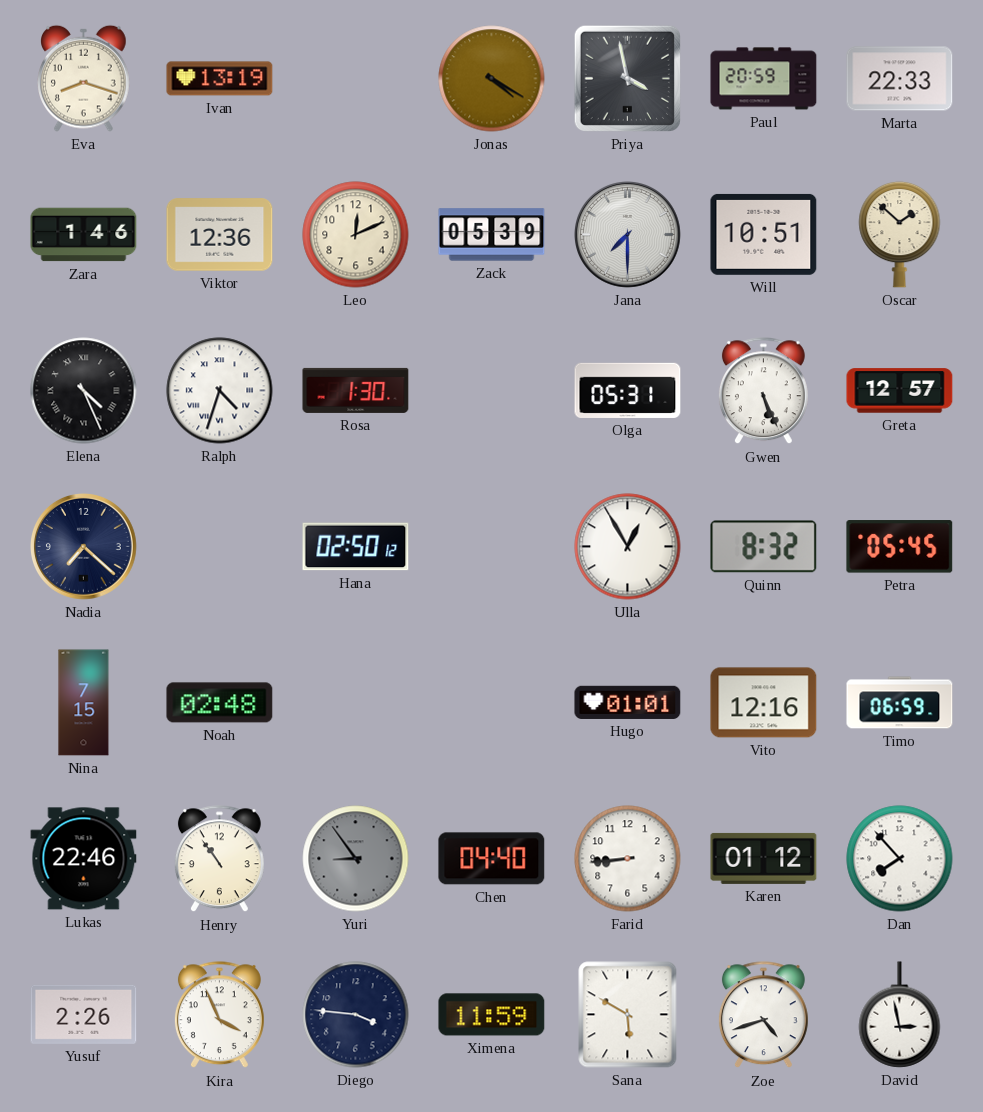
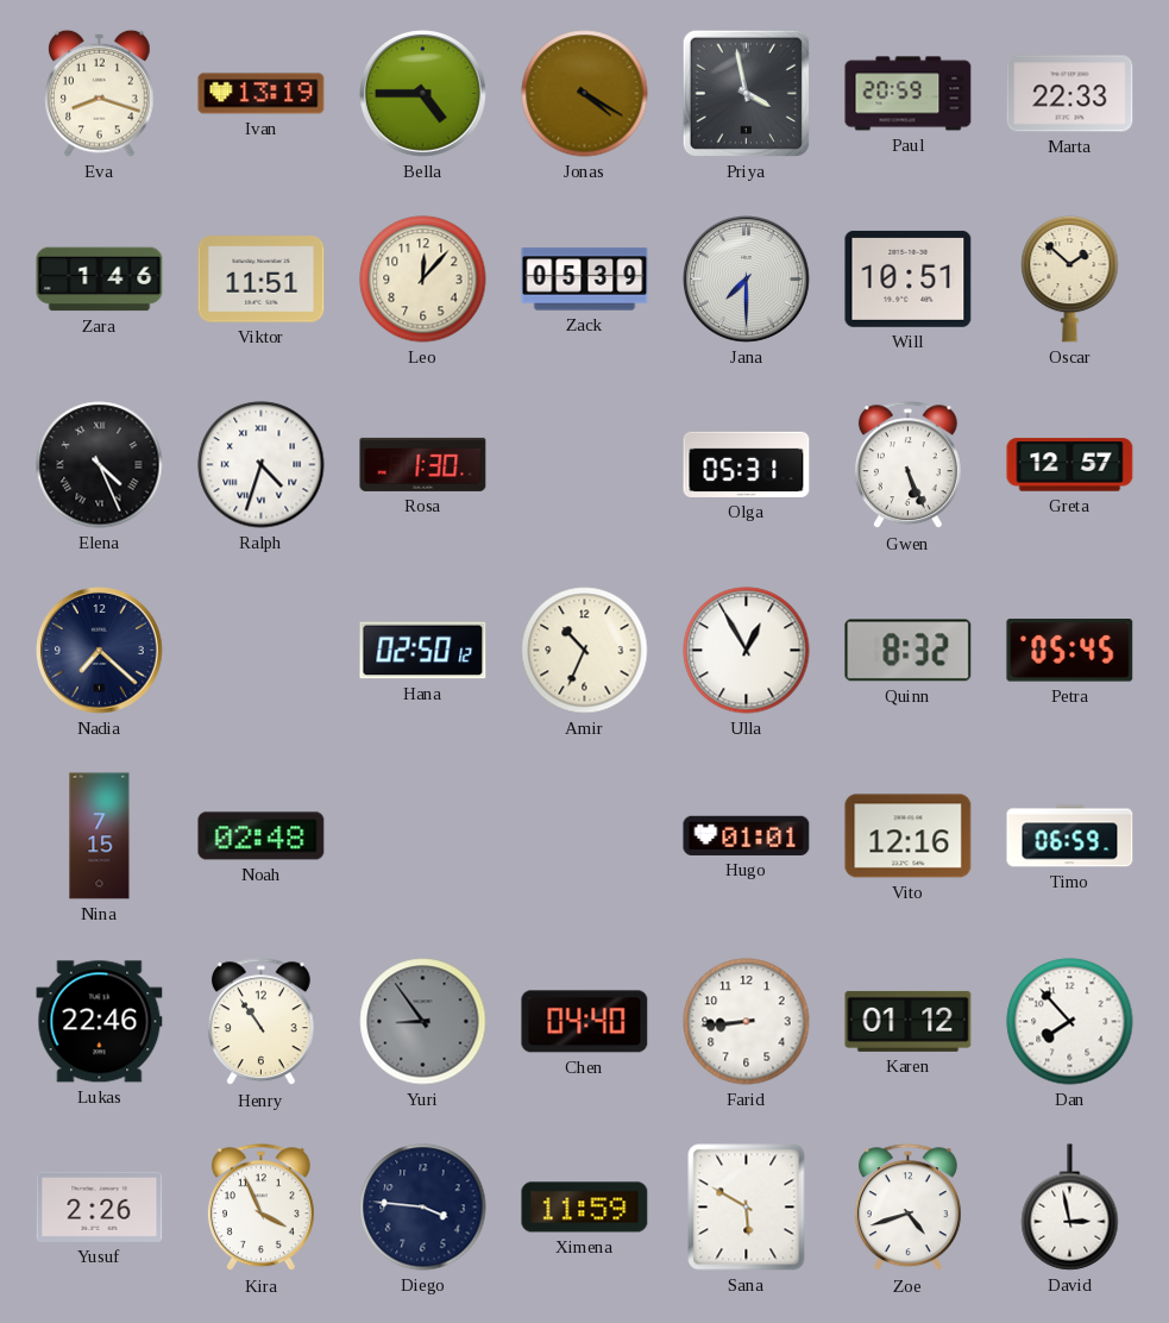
Bella: none -> 4:45
Viktor: 12:36 -> 11:51
Leo: 12:11 -> 12:07
Amir: none -> 10:34
